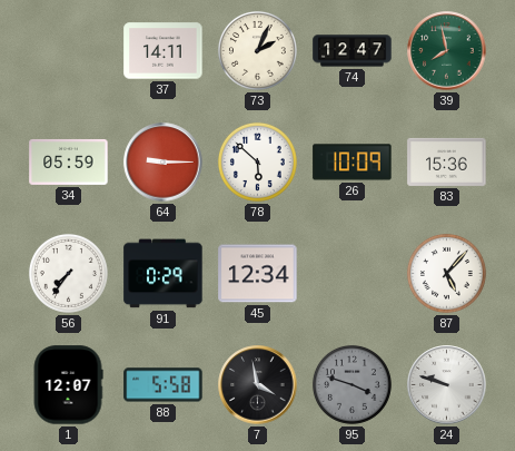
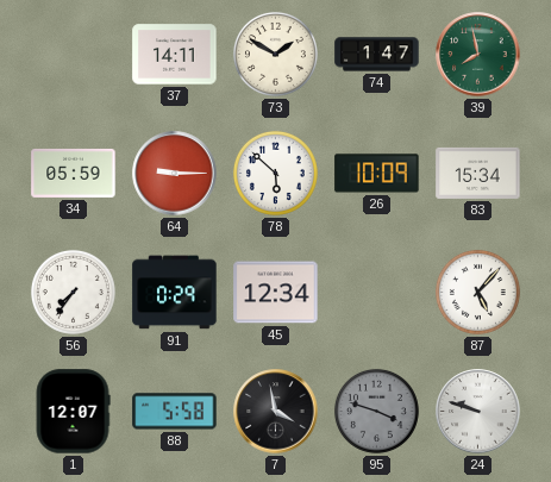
73: 2:04 -> 1:50
74: 12:47 -> 1:47
83: 15:36 -> 15:34
